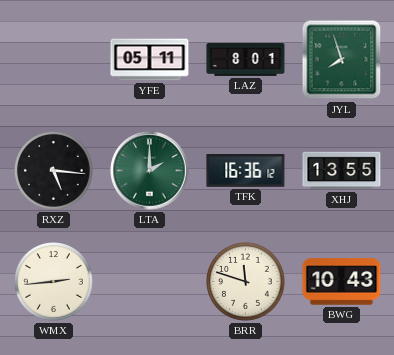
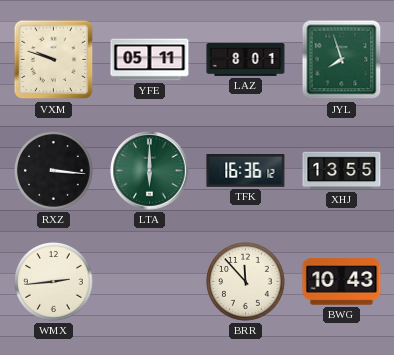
VXM: none -> 9:48
RXZ: 5:16 -> 3:16
LTA: 2:00 -> 6:00
BRR: 11:48 -> 11:53
